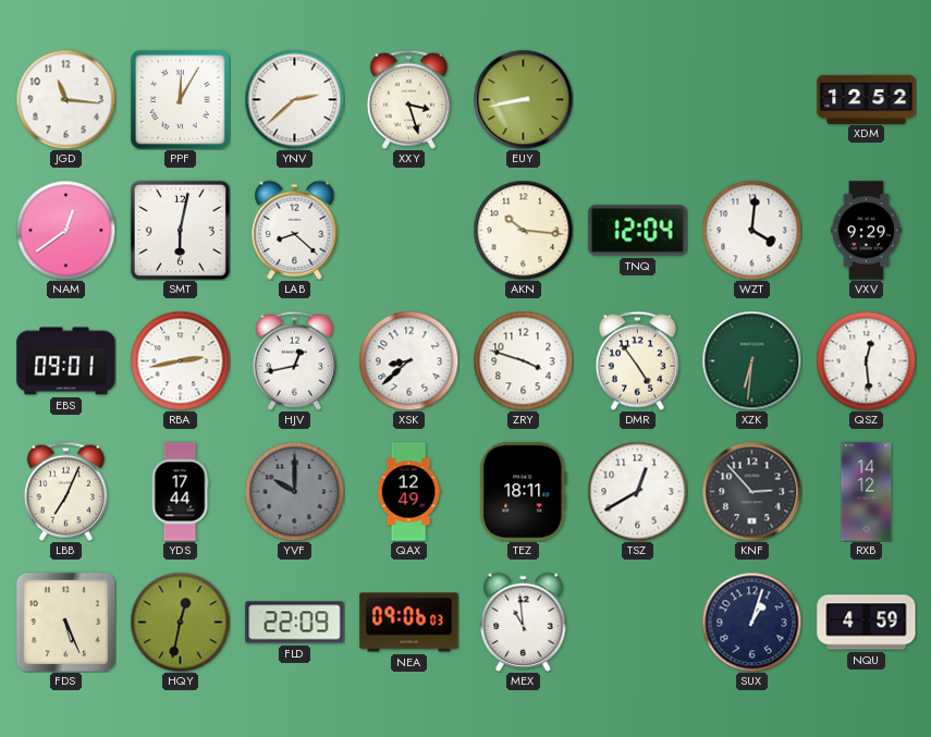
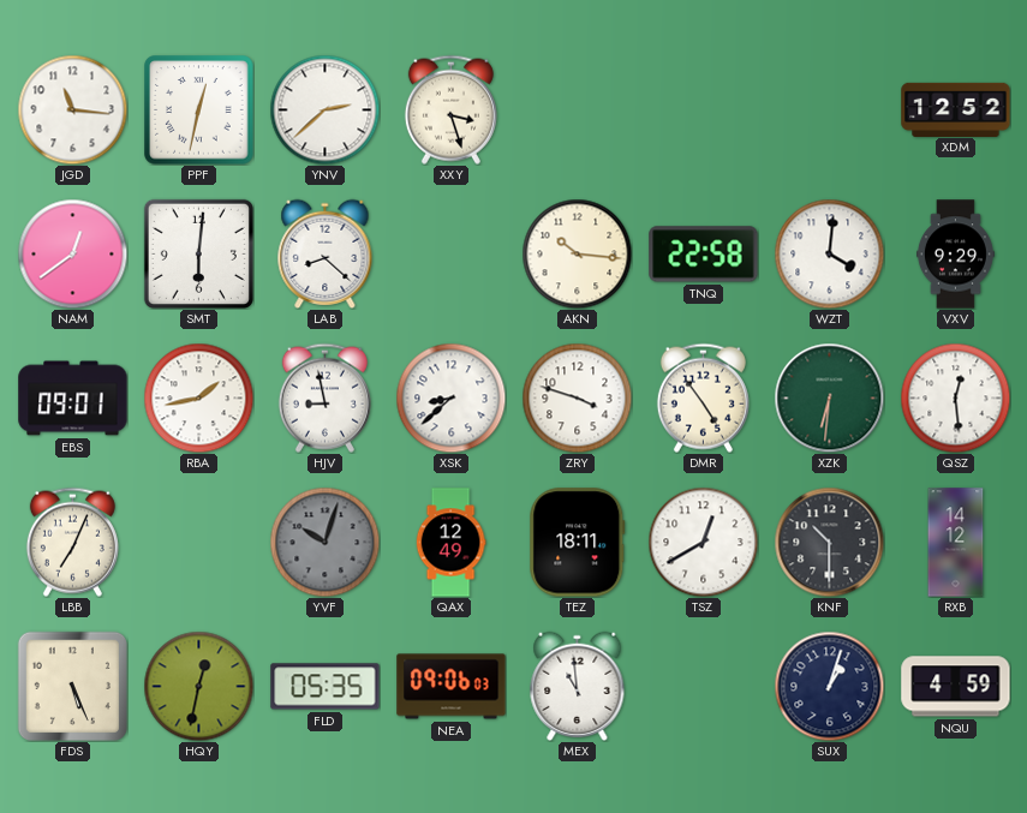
PPF: 12:05 -> 12:32
EUY: 8:43 -> none
SMT: 6:02 -> 6:01
TNQ: 12:04 -> 22:58
RBA: 2:43 -> 1:43
HJV: 12:43 -> 8:58
YDS: 17:44 -> none
YVF: 10:00 -> 10:03
KNF: 2:53 -> 10:30
FLD: 22:09 -> 05:35
